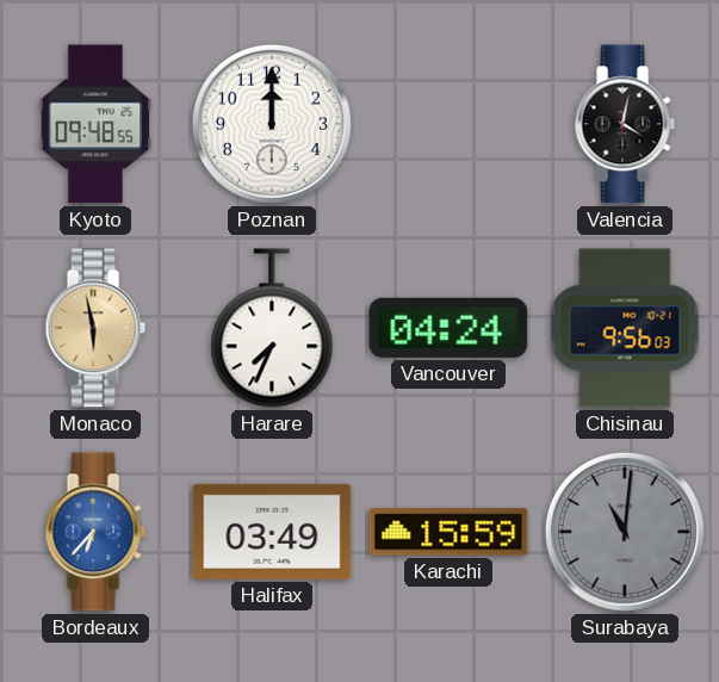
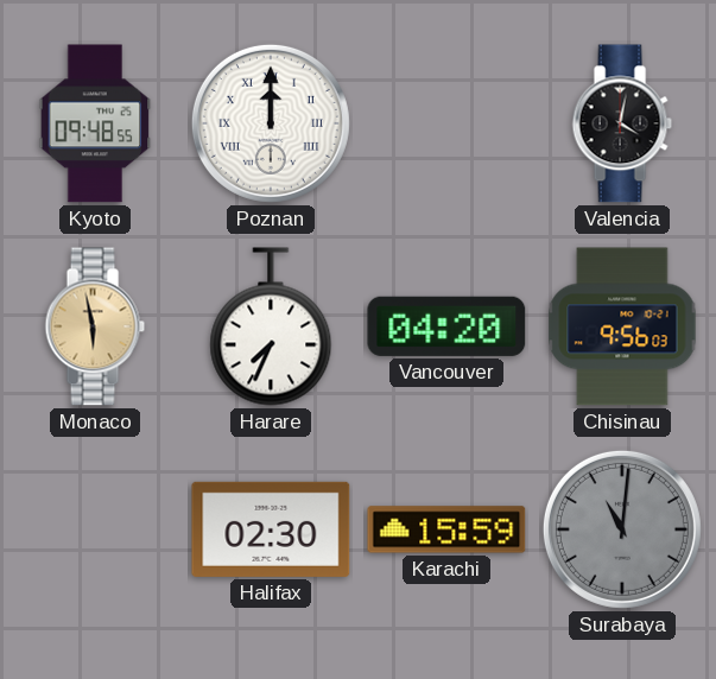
Poznan numerals: Arabic -> Roman
Vancouver: 04:24 -> 04:20
Bordeaux: 6:37 -> none
Halifax: 03:49 -> 02:30
